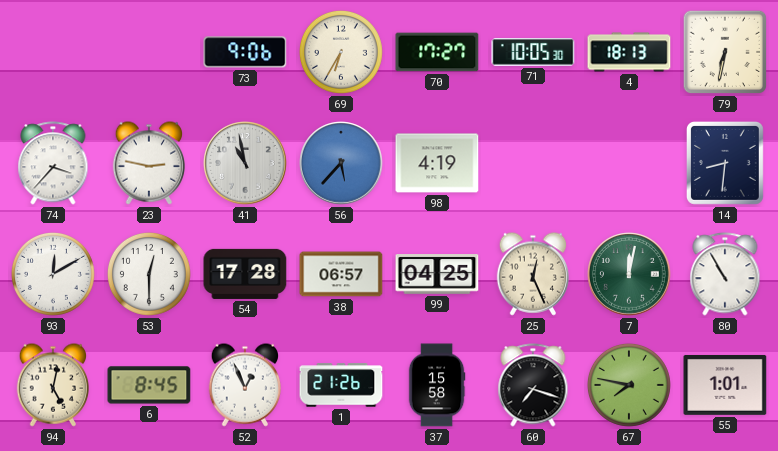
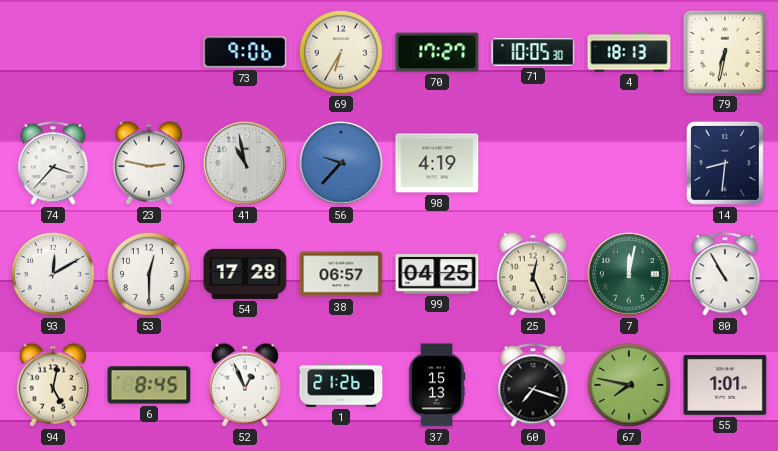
56: 5:37 -> 9:37
37: 15:58 -> 15:13
